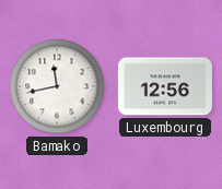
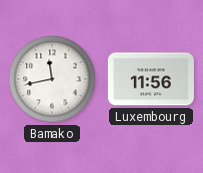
Luxembourg: 12:56 -> 11:56
